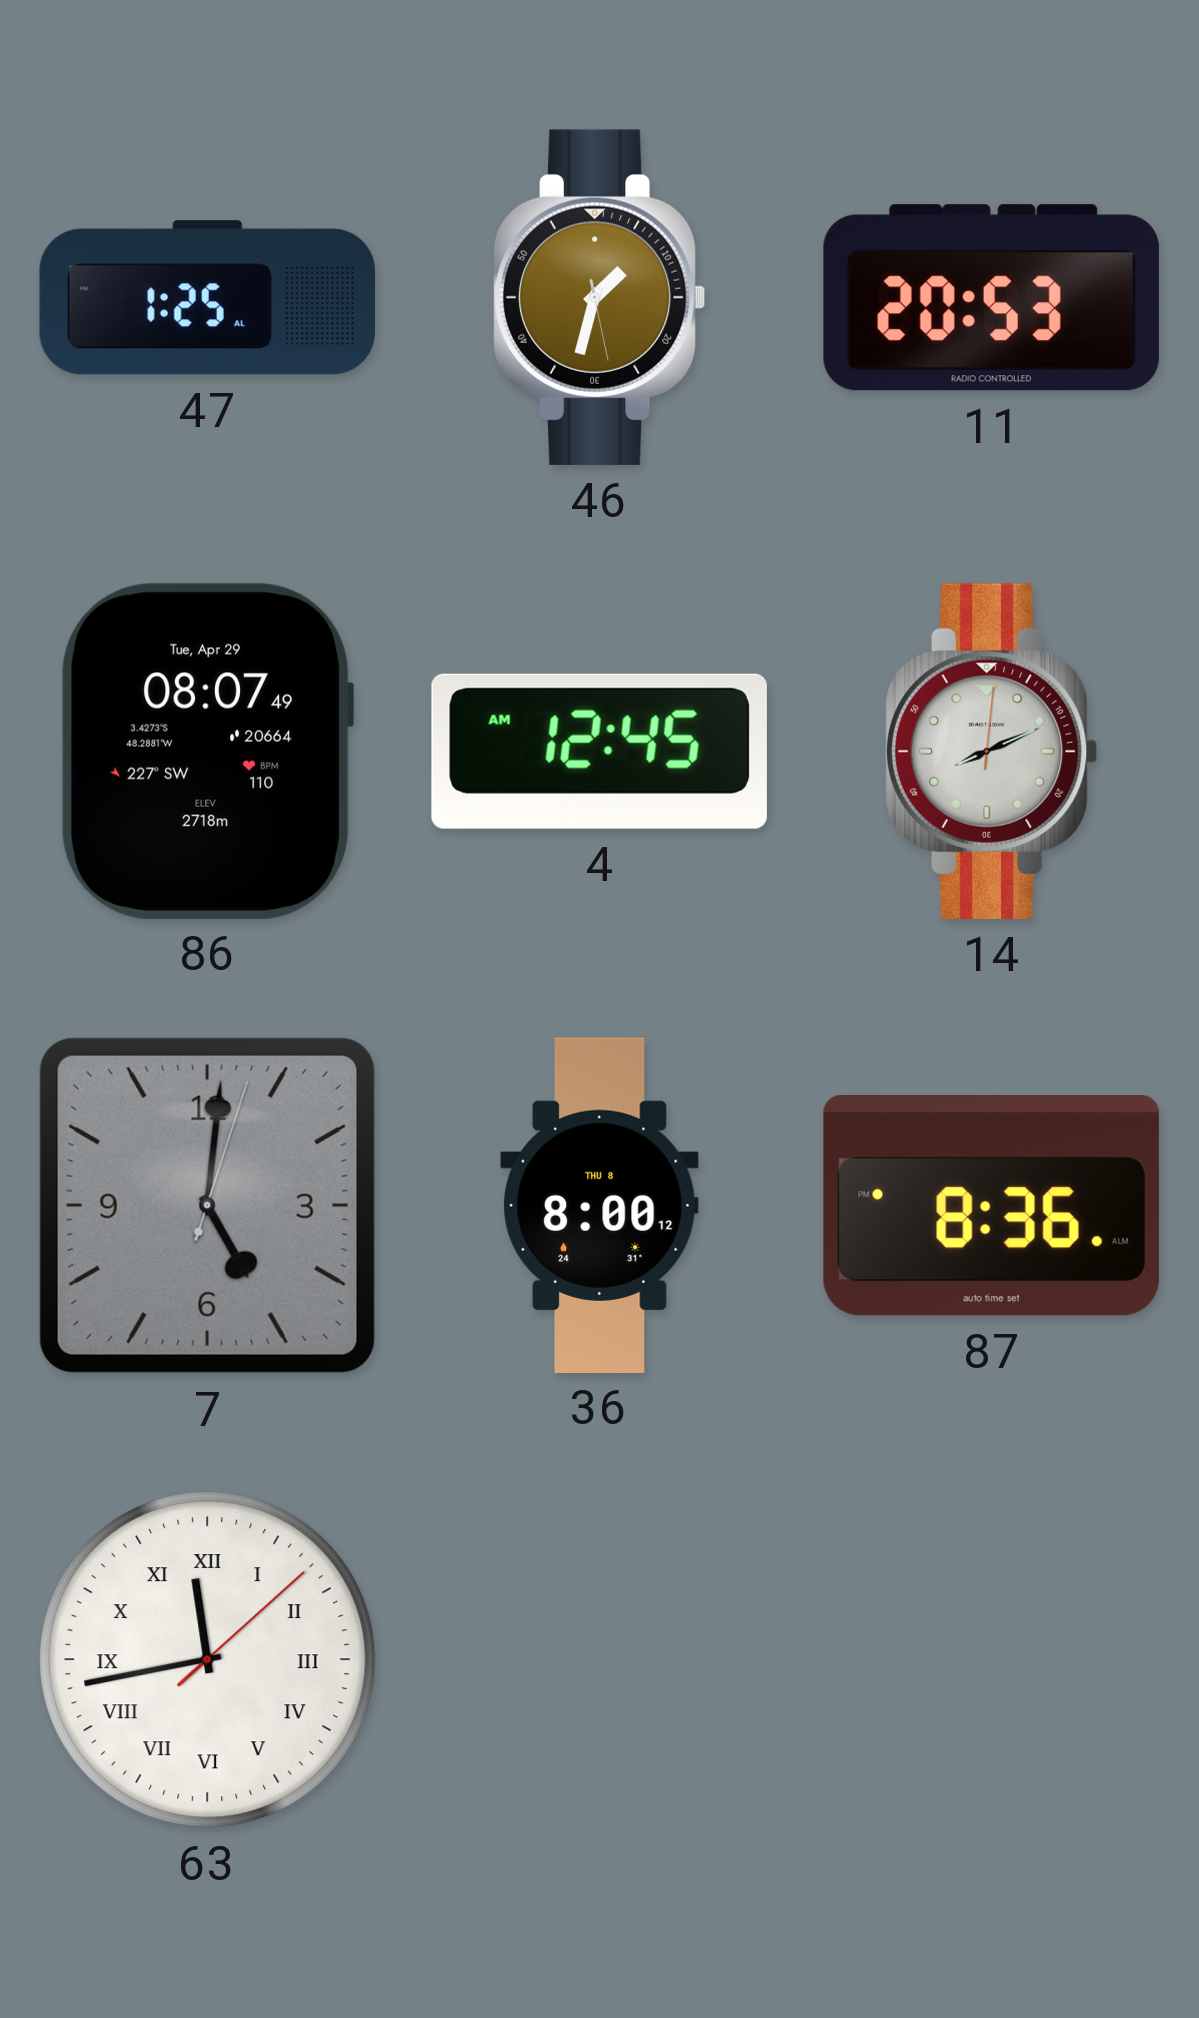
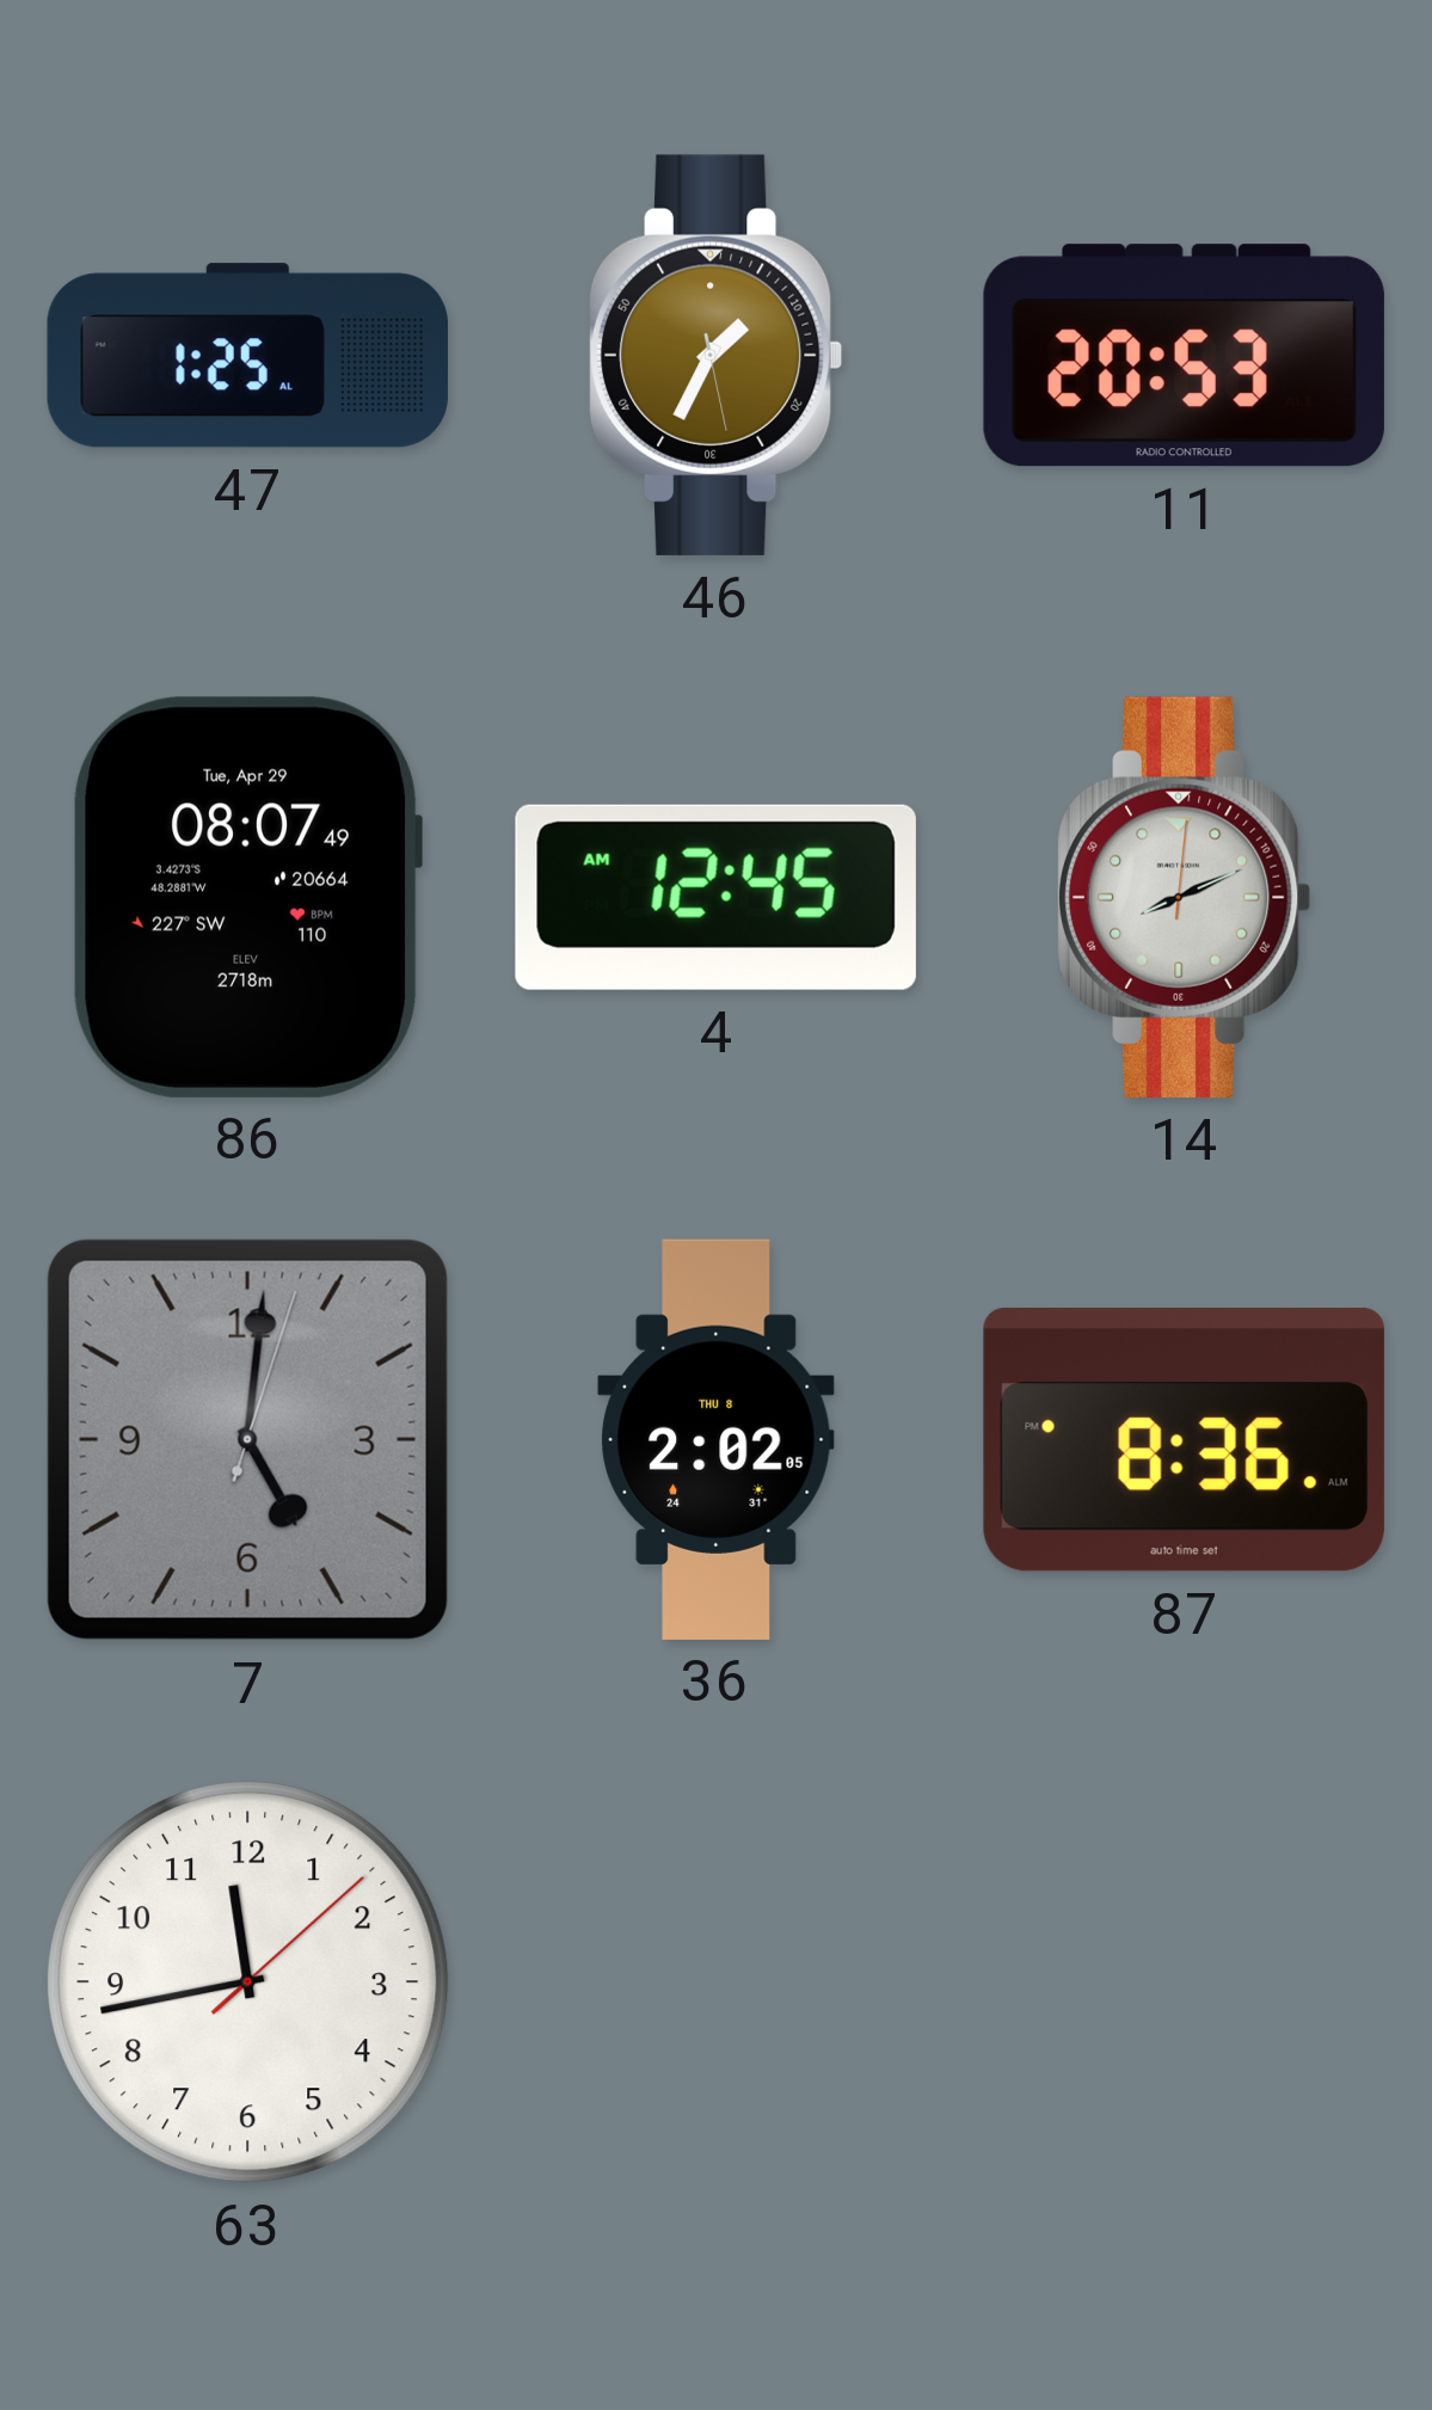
46: 1:32 -> 1:34
36: 8:00 -> 2:02
63 numerals: Roman -> Arabic
